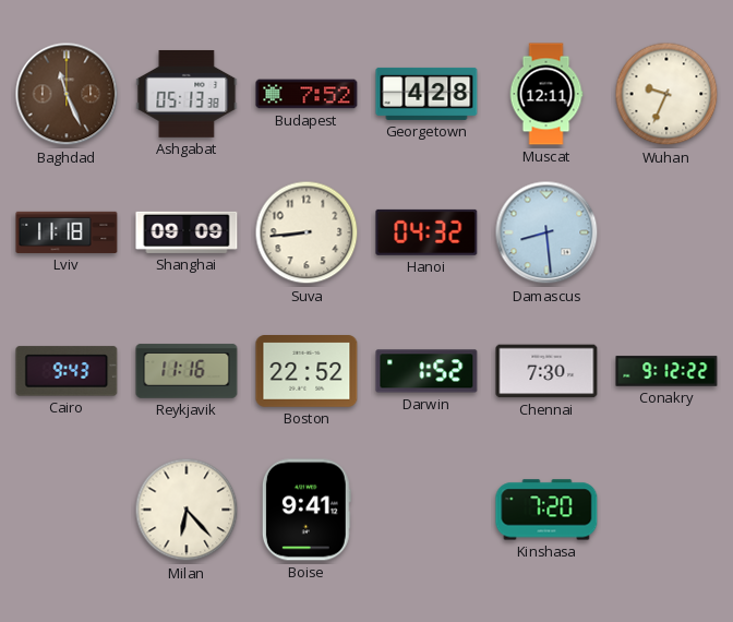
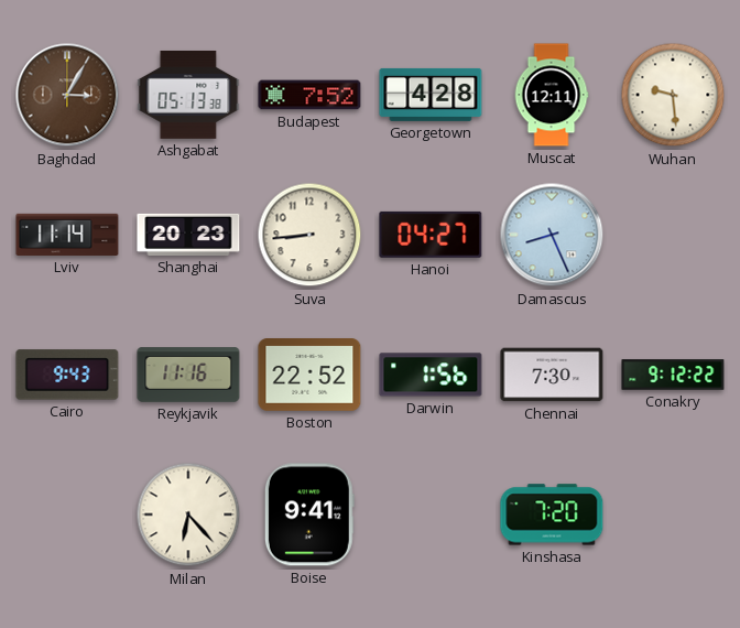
Baghdad: 11:26 -> 3:05
Wuhan: 9:34 -> 9:29
Lviv: 11:18 -> 11:14
Shanghai: 09:09 -> 20:23
Hanoi: 04:32 -> 04:27
Damascus: 8:29 -> 8:26
Darwin: 1:52 -> 1:56
